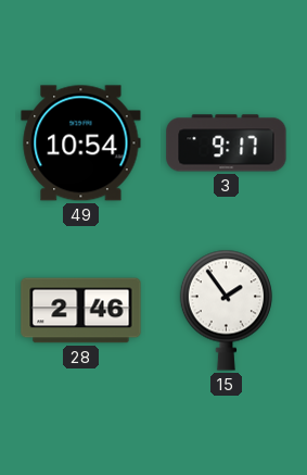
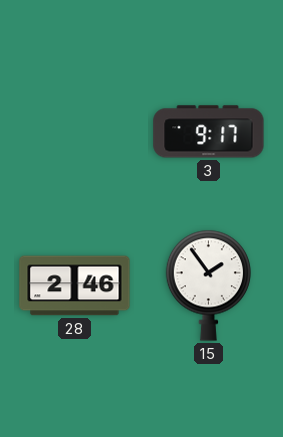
49: 10:54 -> none
